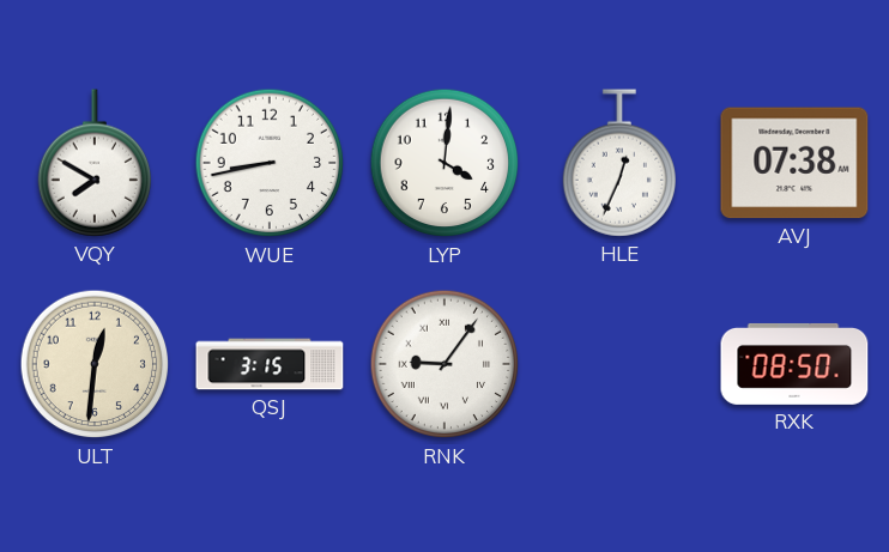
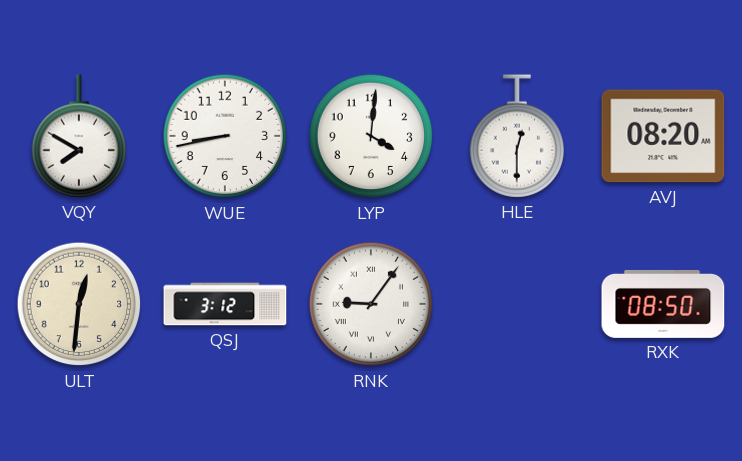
HLE: 12:34 -> 12:30
AVJ: 07:38 -> 08:20
QSJ: 3:15 -> 3:12
